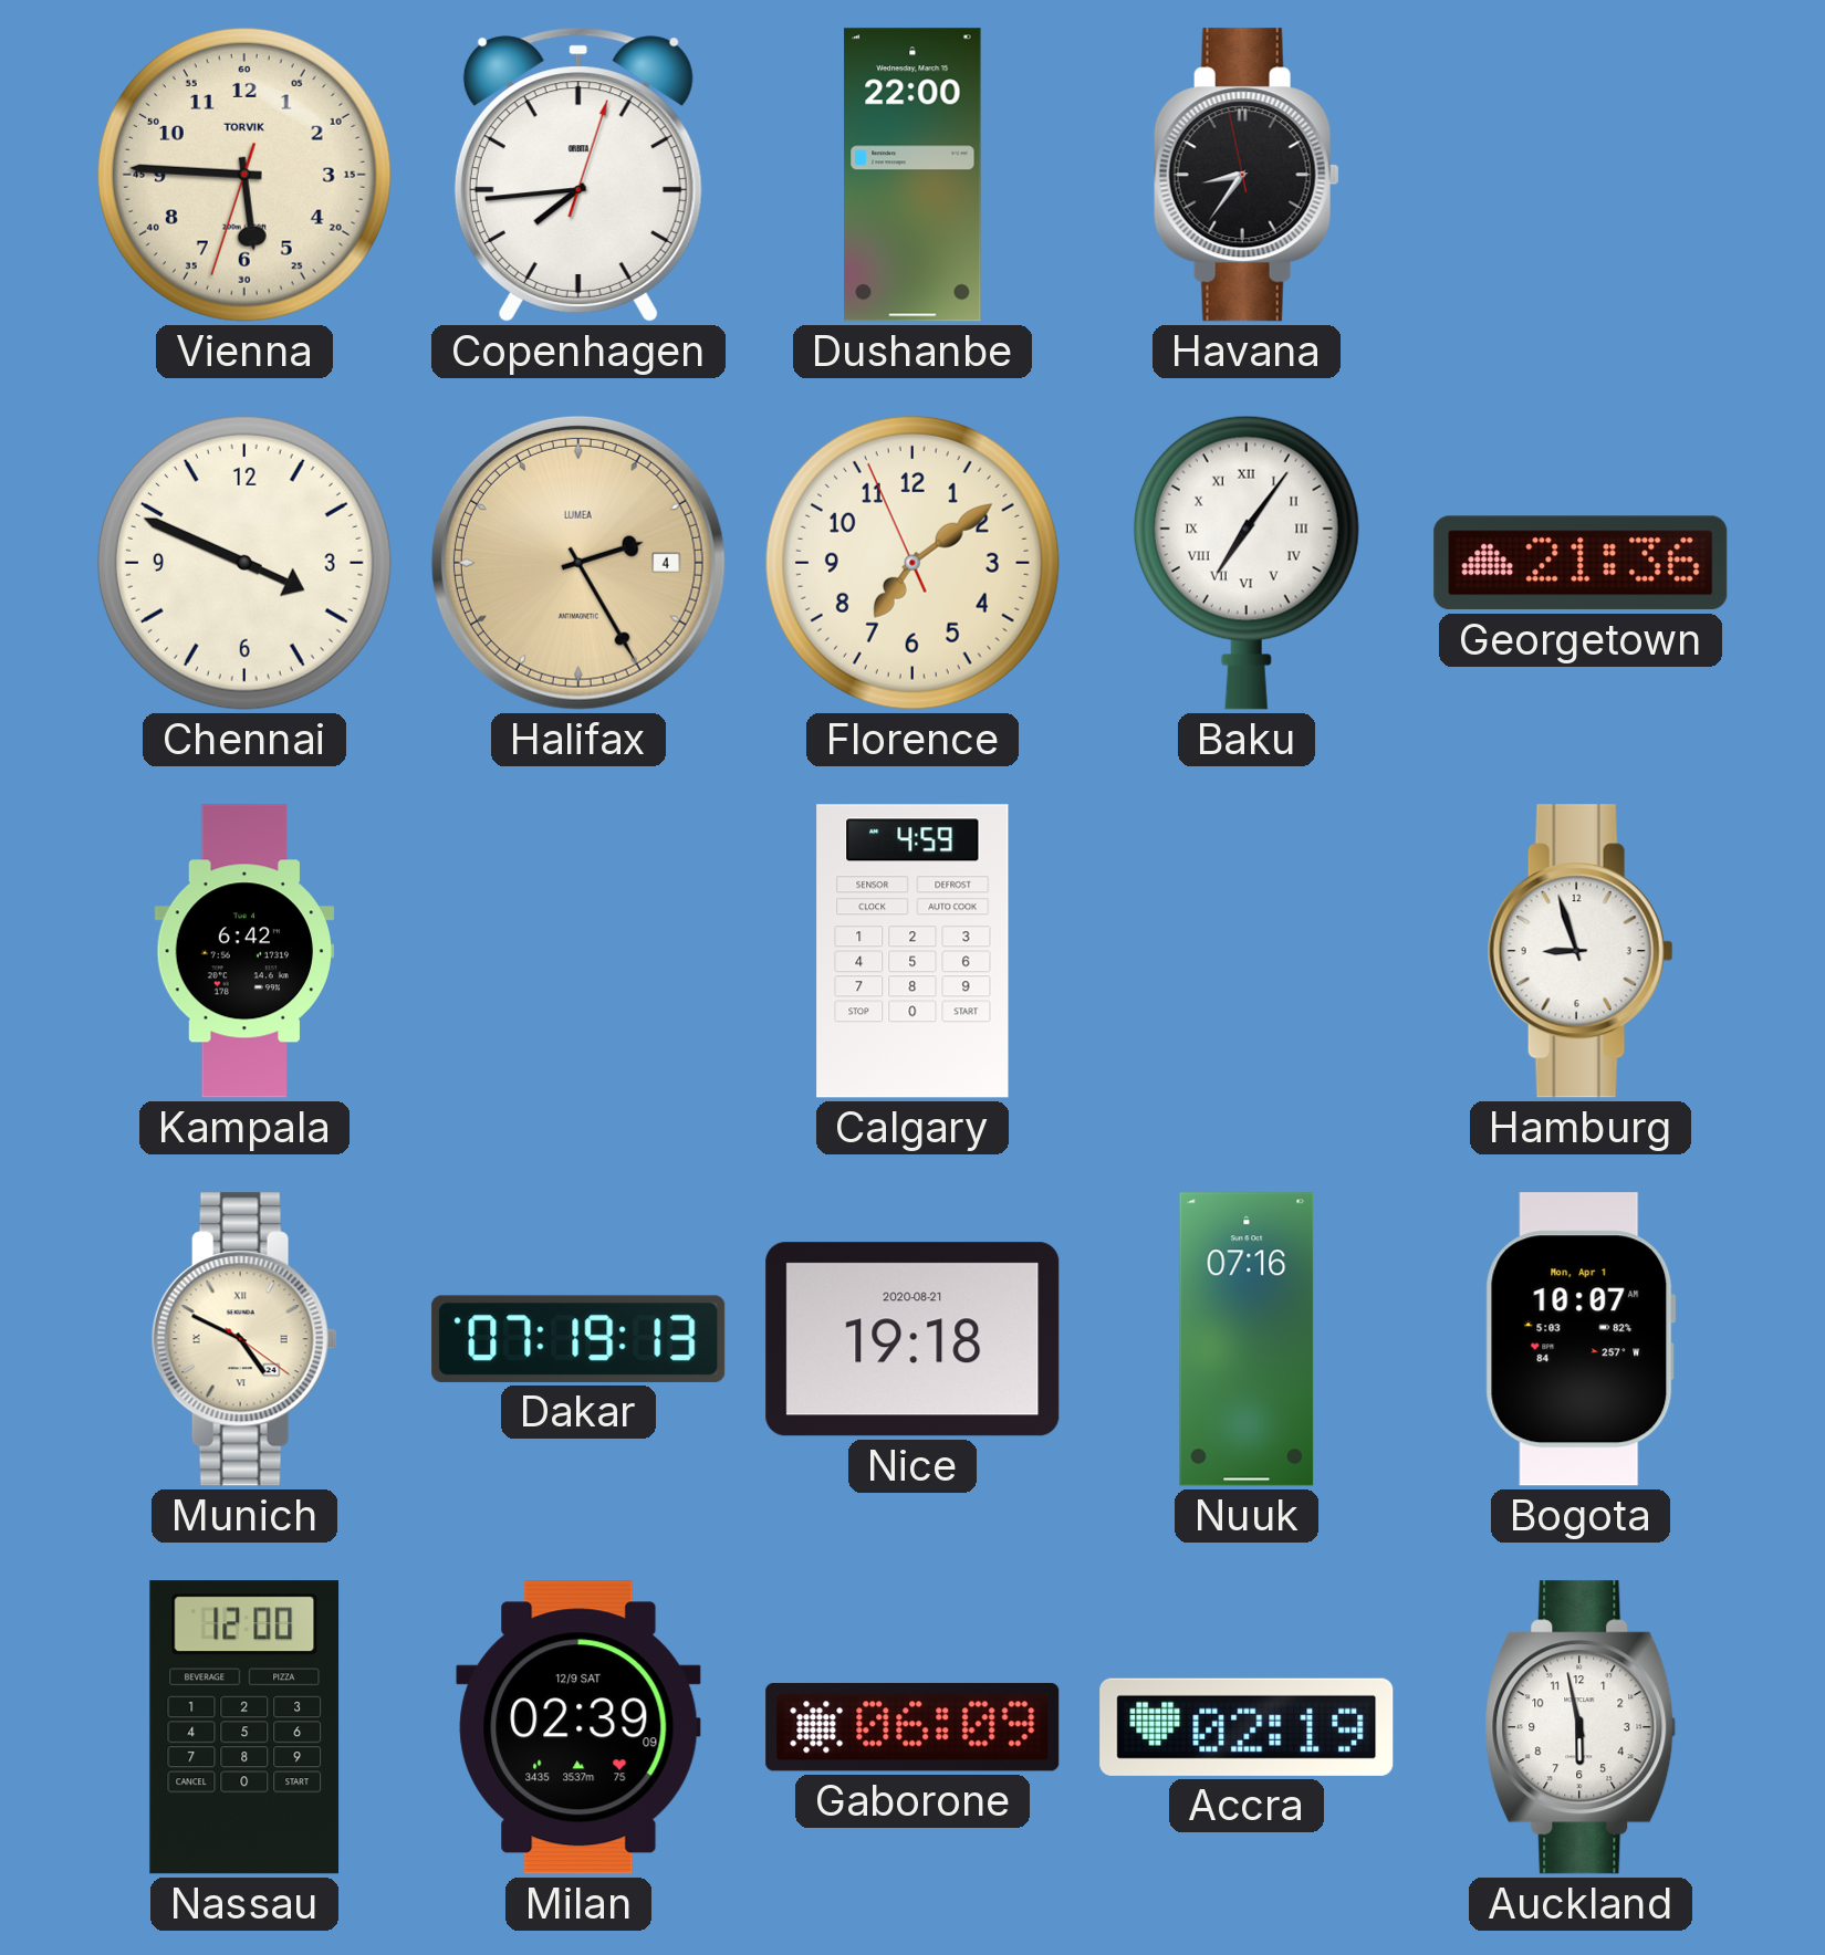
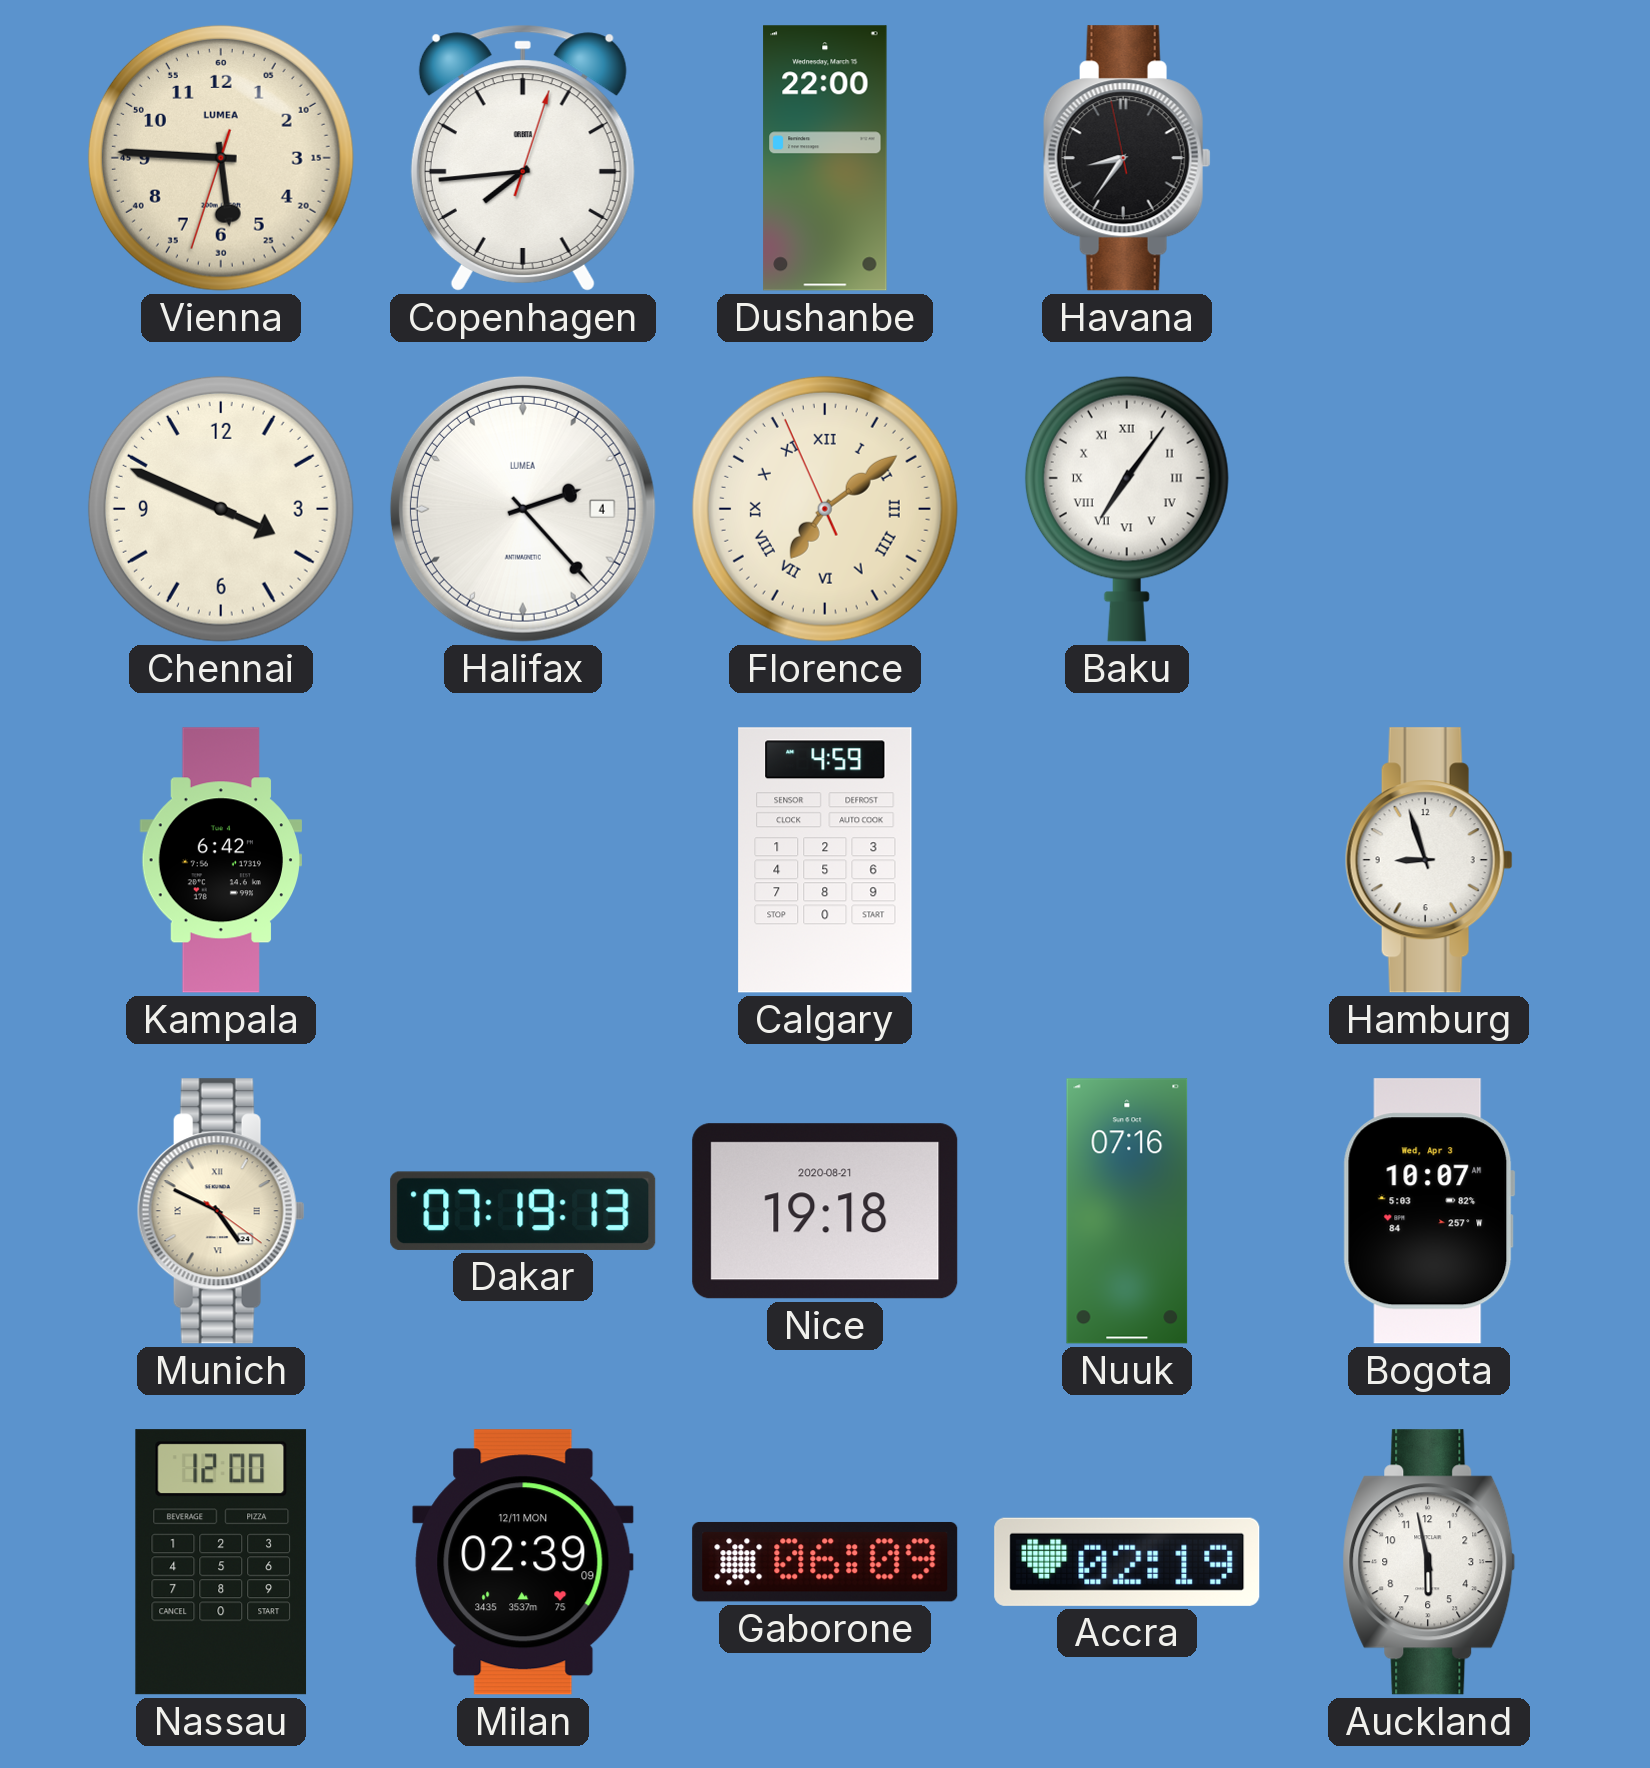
Vienna brand: TORVIK -> LUMEA
Halifax: 2:25 -> 2:23
Halifax dial: champagne -> white
Florence numerals: Arabic -> Roman
Georgetown: 21:36 -> none
Bogota date: Mon, Apr 1 -> Wed, Apr 3
Milan date: 12/9 SAT -> 12/11 MON
